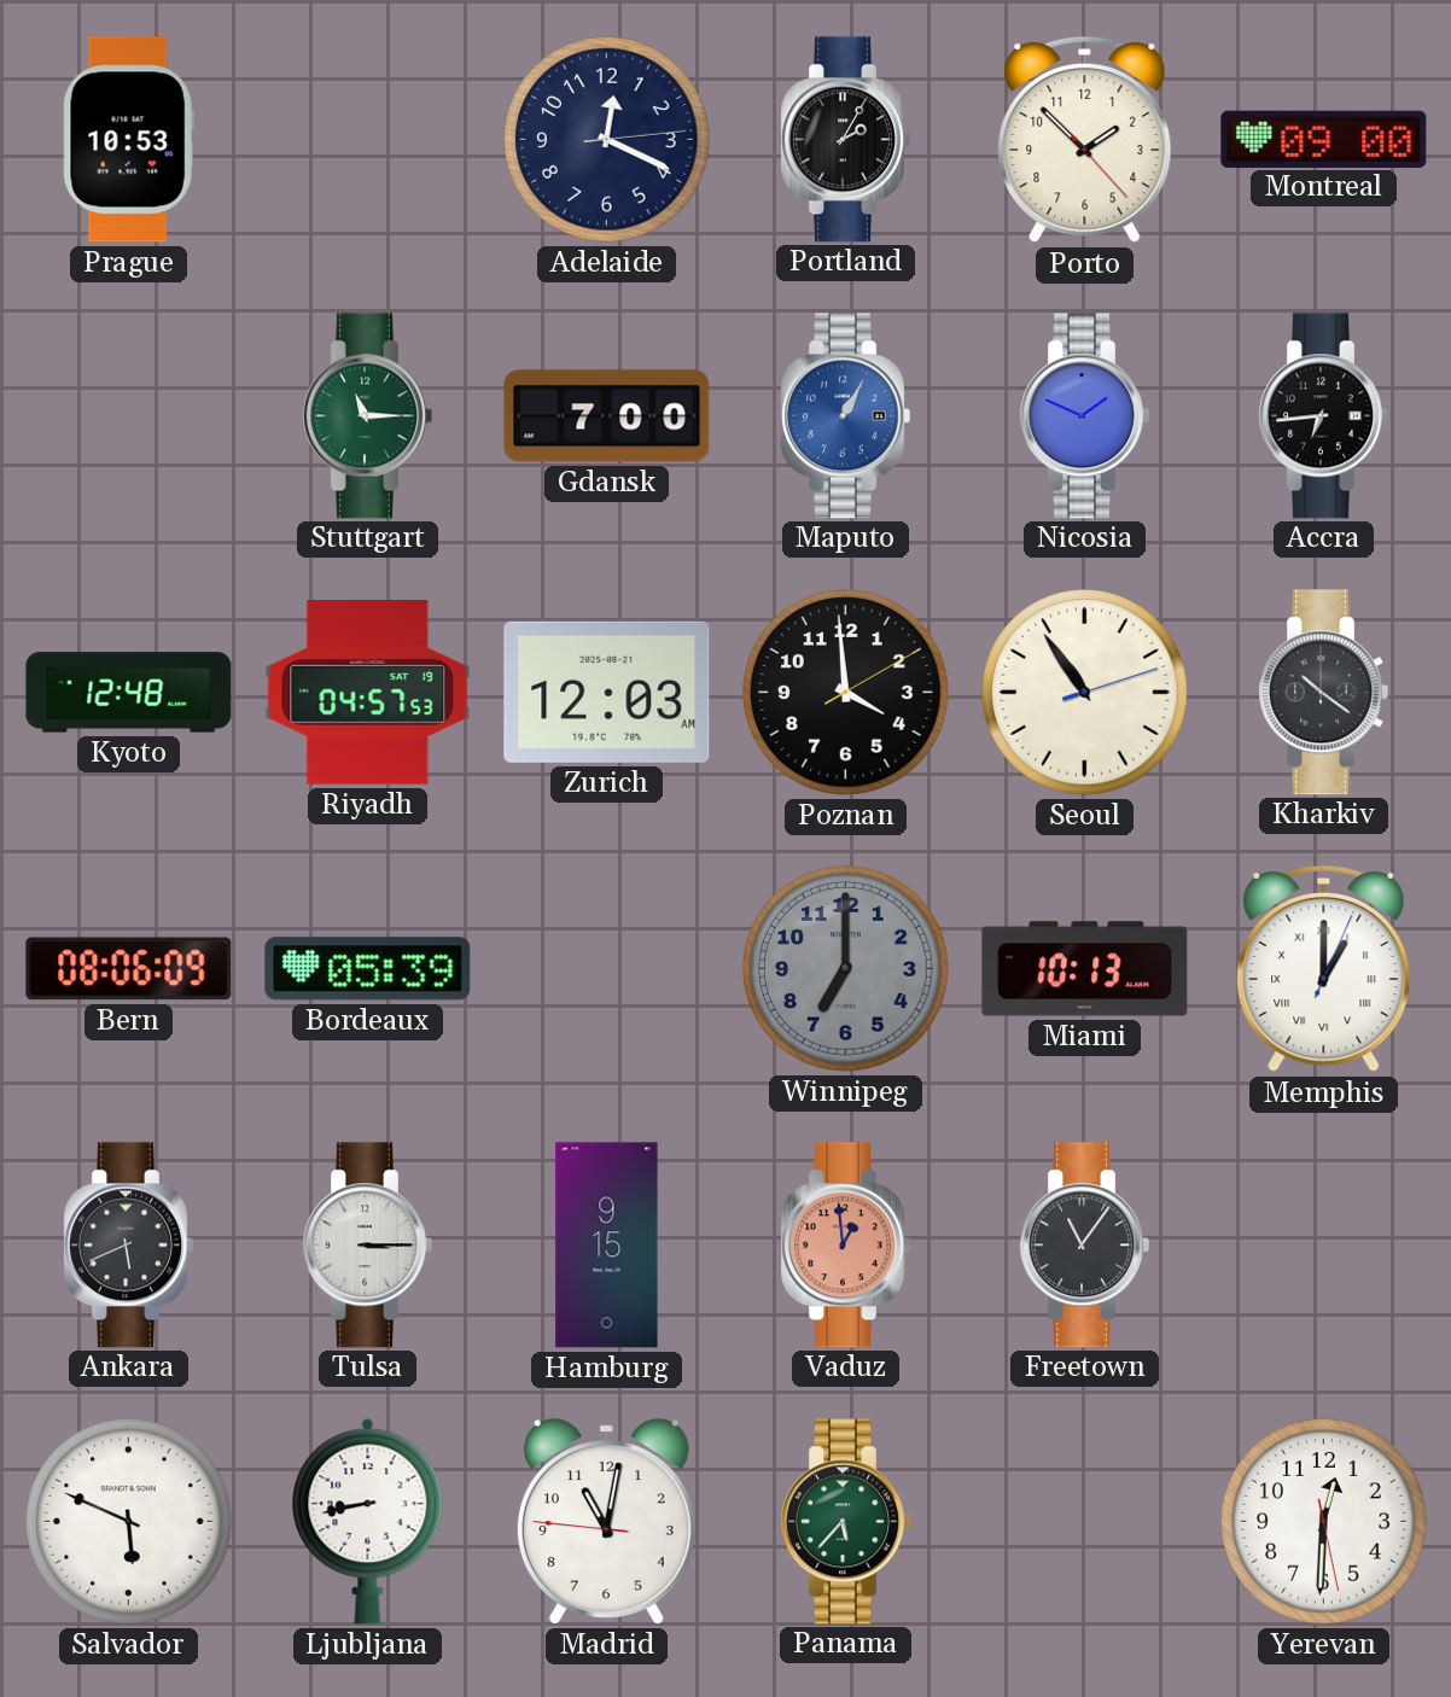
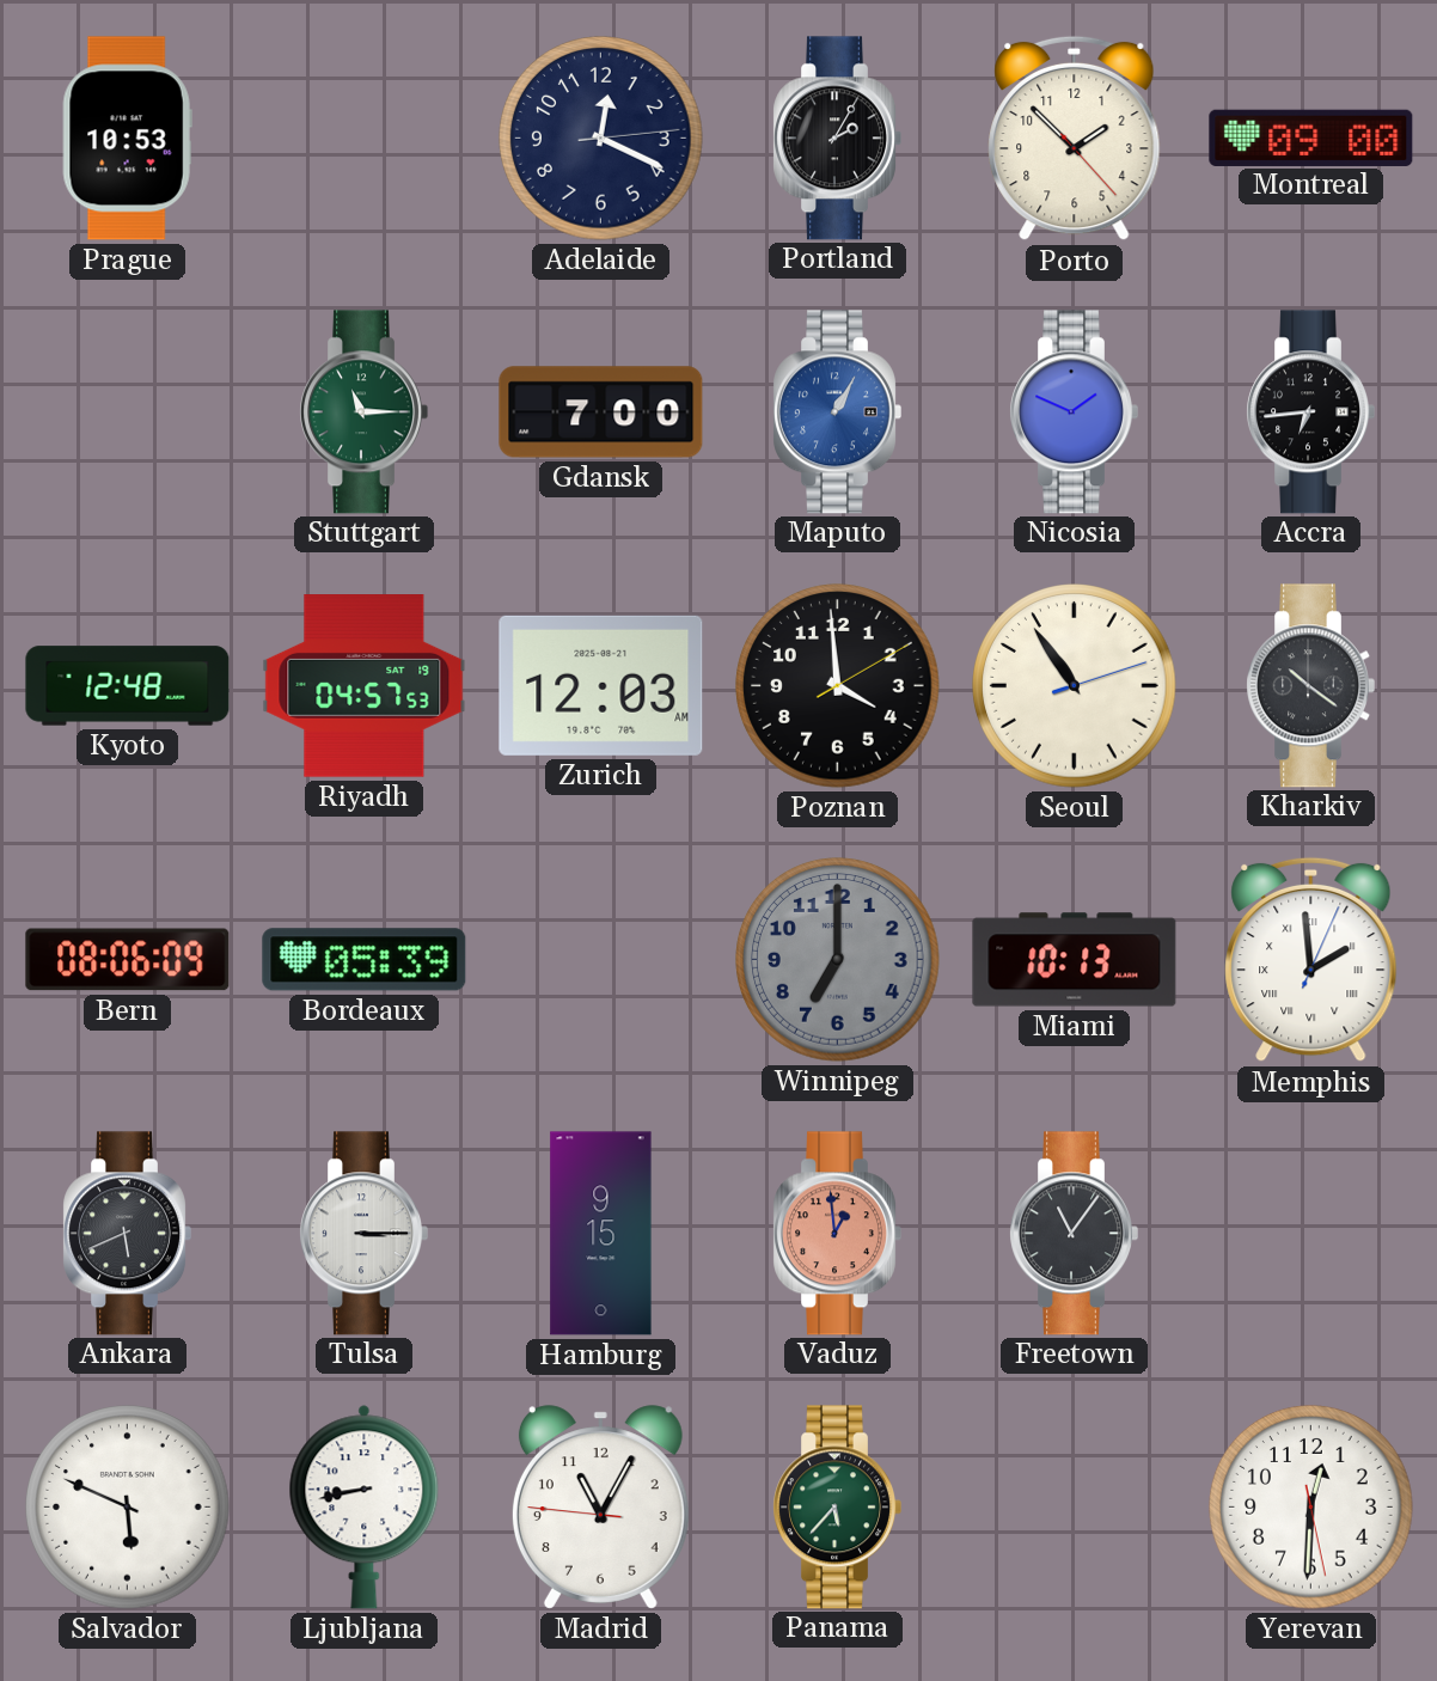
Memphis: 1:00 -> 1:59
Madrid: 11:01 -> 11:04
